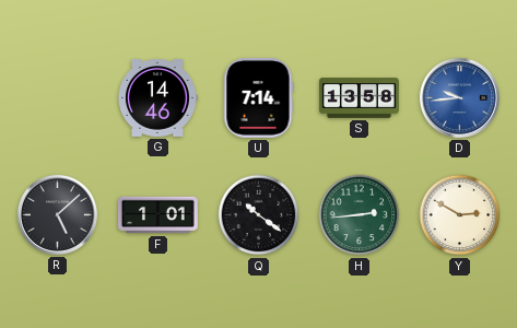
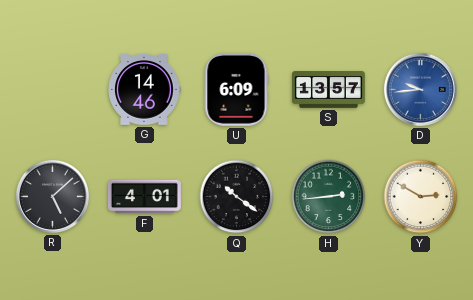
U: 7:14 -> 6:09
S: 13:58 -> 13:57
F: 1:01 -> 4:01
